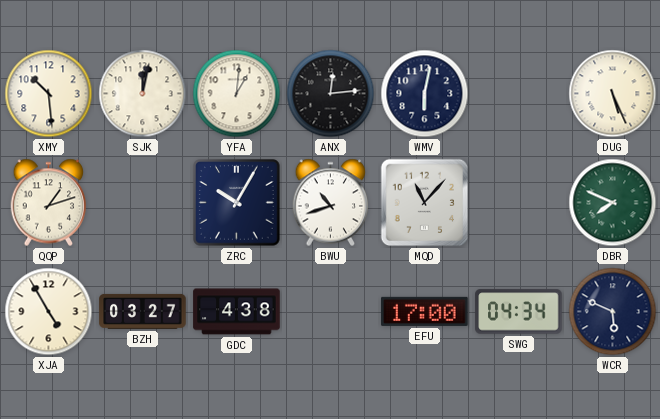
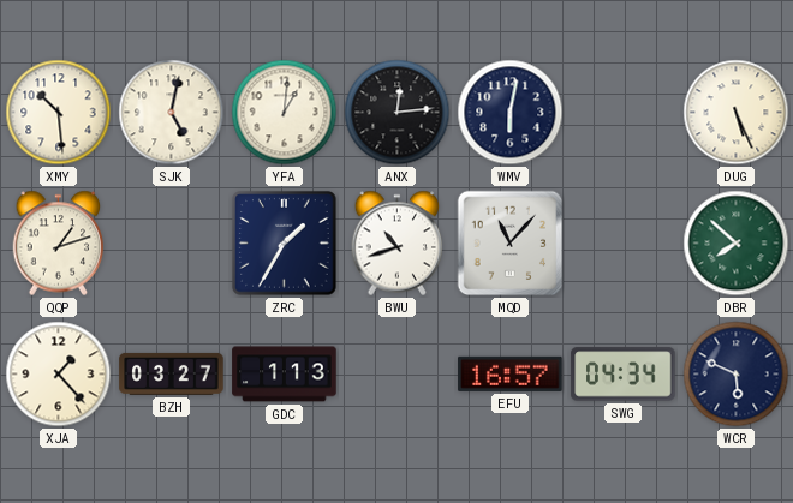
SJK: 12:02 -> 5:02
ZRC: 10:05 -> 1:35
DBR: 7:49 -> 7:52
XJA: 4:55 -> 1:23
GDC: 4:38 -> 1:13
EFU: 17:00 -> 16:57
